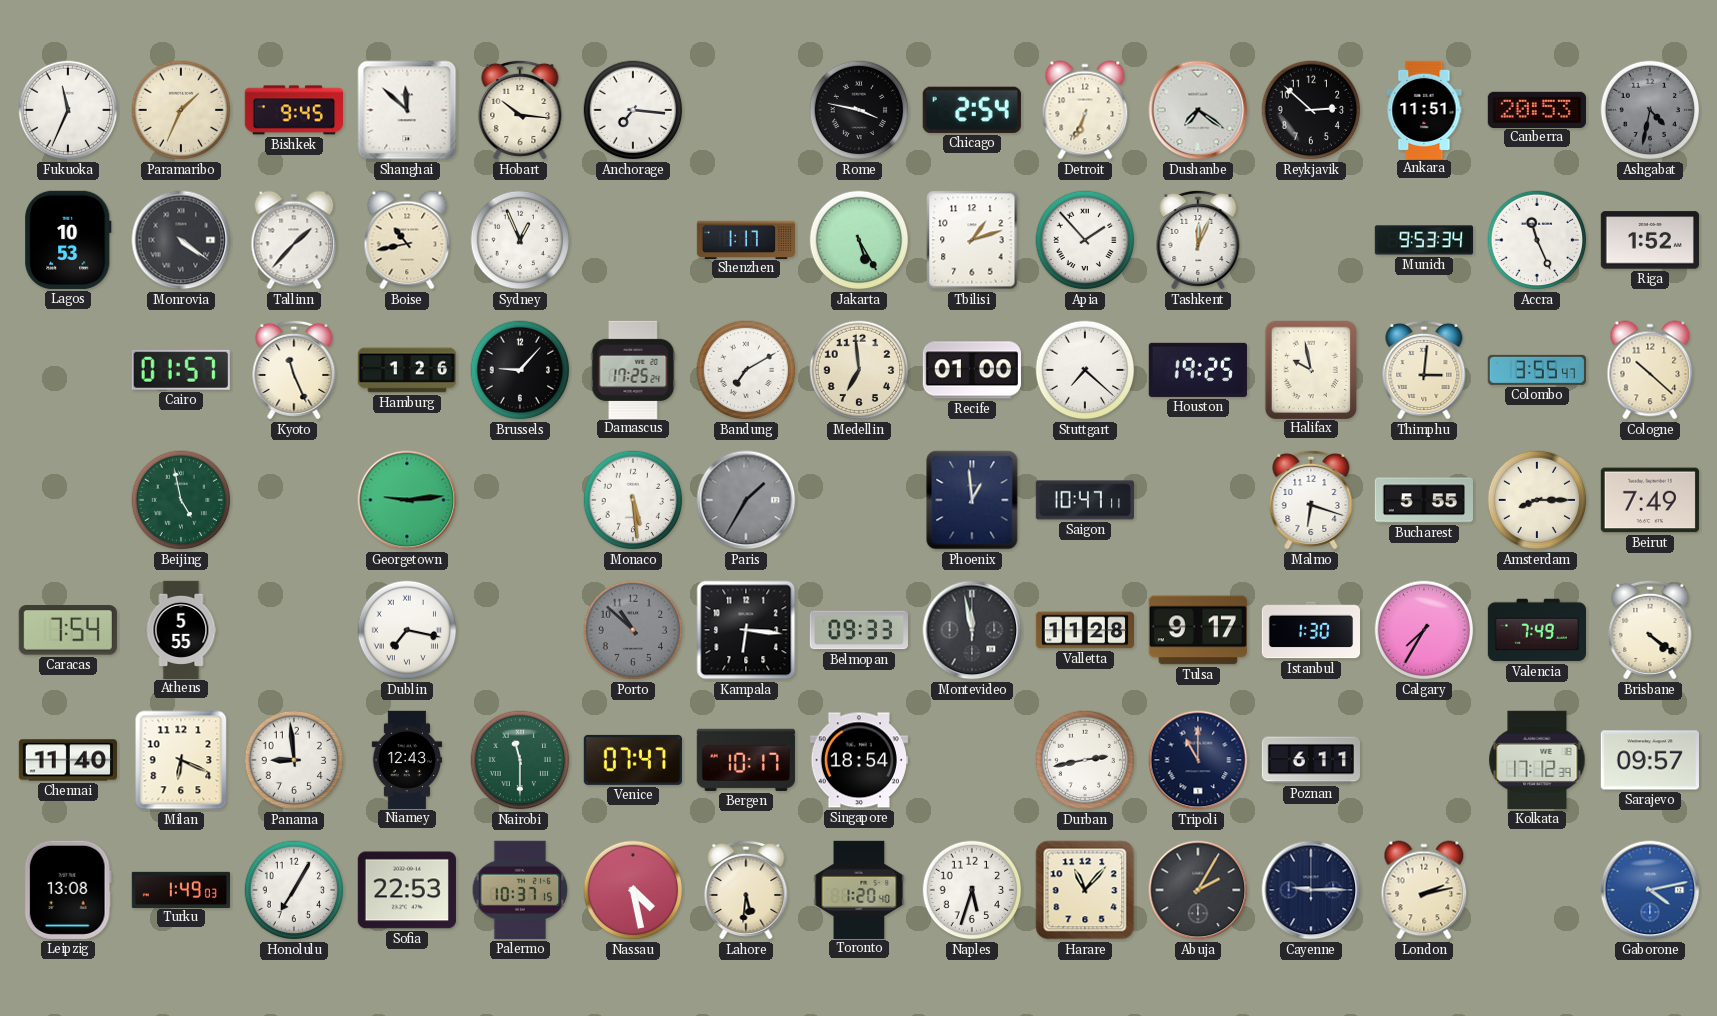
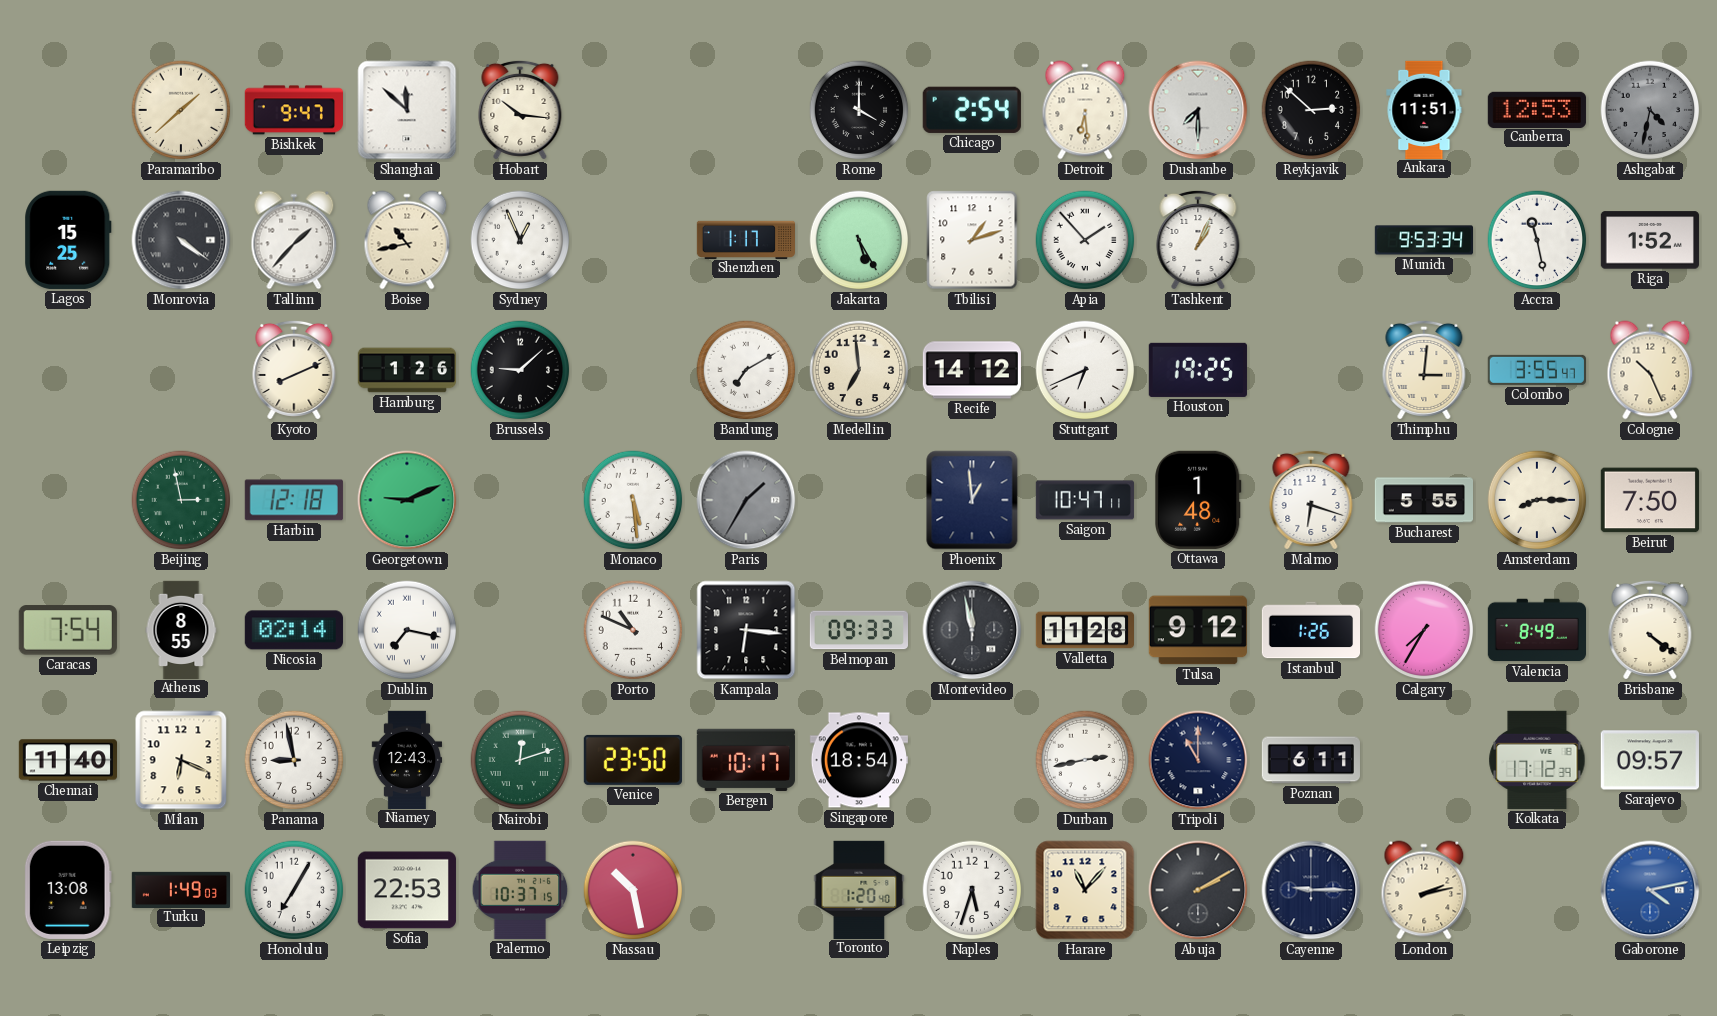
Fukuoka: 11:34 -> none
Paramaribo: 1:34 -> 1:38
Bishkek: 9:45 -> 9:47
Anchorage: 7:16 -> none
Rome: 3:47 -> 4:00
Detroit: 6:34 -> 6:29
Dushanbe: 7:21 -> 7:30
Canberra: 20:53 -> 12:53
Lagos: 10:53 -> 15:25
Tashkent: 12:04 -> 1:04
Accra: 11:26 -> 11:28
Cairo: 01:57 -> none
Kyoto: 11:26 -> 8:11
Brussels: 9:07 -> 9:08
Damascus: 17:25 -> none
Recife: 01:00 -> 14:12
Stuttgart: 7:22 -> 6:41
Halifax: 9:58 -> none
Cologne: 10:22 -> 10:26
Beijing: 4:58 -> 2:58
Harbin: none -> 12:18
Georgetown: 9:14 -> 9:11
Ottawa: none -> 1:48
Beirut: 7:49 -> 7:50
Athens: 5:55 -> 8:55
Nicosia: none -> 02:14
Porto: 10:52 -> 10:49
Porto dial: grey -> white
Tulsa: 9:17 -> 9:12
Istanbul: 1:30 -> 1:26
Valencia: 7:49 -> 8:49
Panama: 8:59 -> 8:58
Nairobi: 11:30 -> 12:12
Venice: 07:47 -> 23:50
Nassau: 4:28 -> 10:28
Lahore: 5:31 -> none
Abuja: 2:05 -> 2:10
